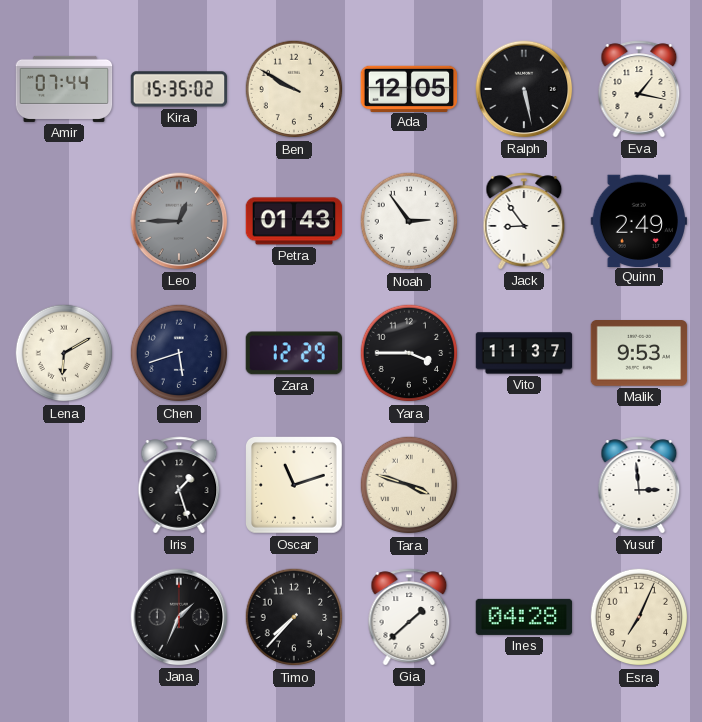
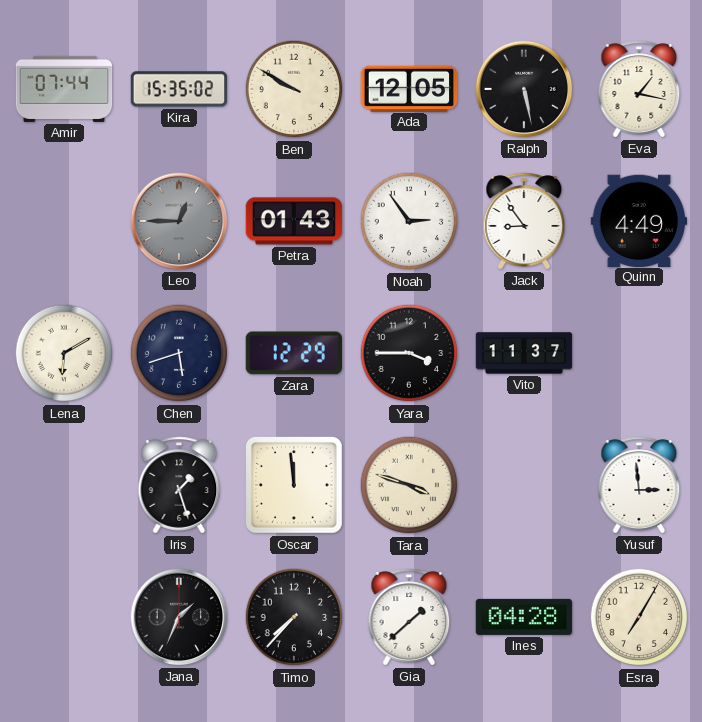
Quinn: 2:49 -> 4:49
Malik: 9:53 -> none
Oscar: 11:12 -> 11:59
Esra: 7:04 -> 7:05
